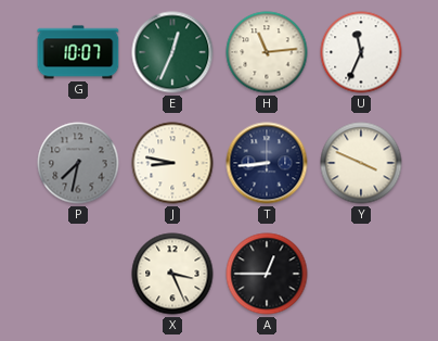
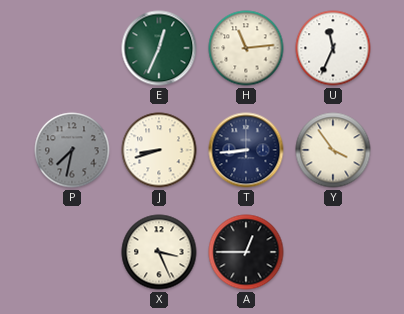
G: 10:07 -> none
J: 8:47 -> 8:42
Y: 3:49 -> 3:54
